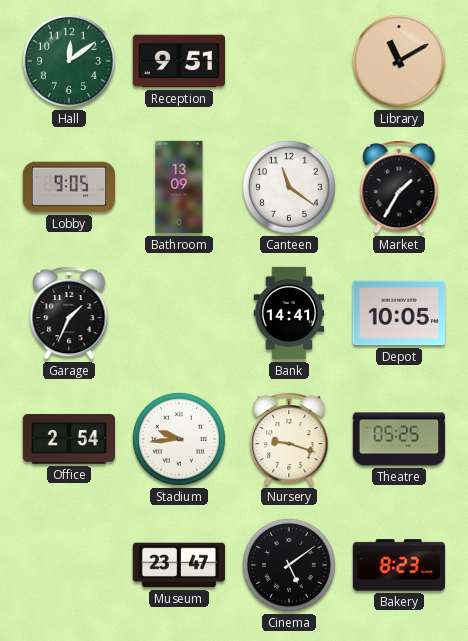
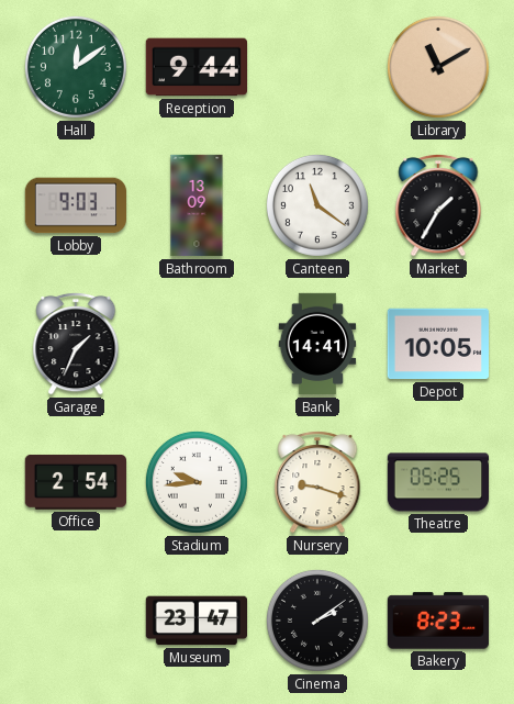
Reception: 9:51 -> 9:44
Lobby: 9:05 -> 9:03
Cinema: 5:09 -> 2:09
